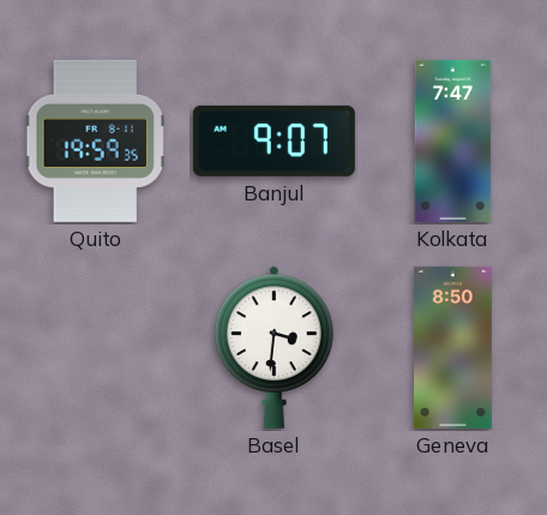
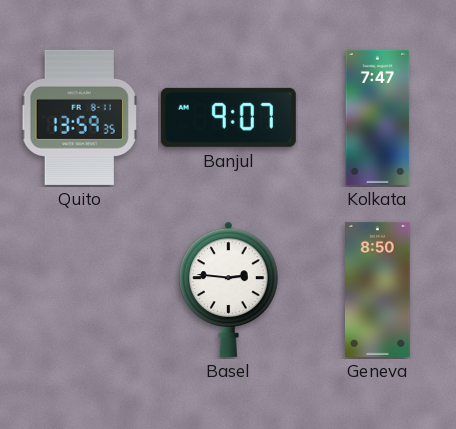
Quito: 19:59 -> 13:59
Basel: 3:31 -> 2:46
